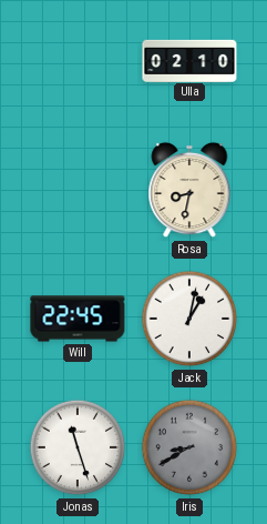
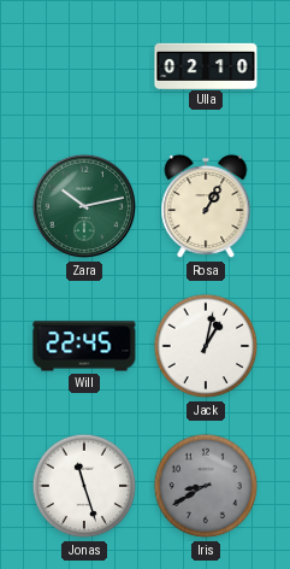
Zara: none -> 10:13
Rosa: 8:32 -> 1:05
